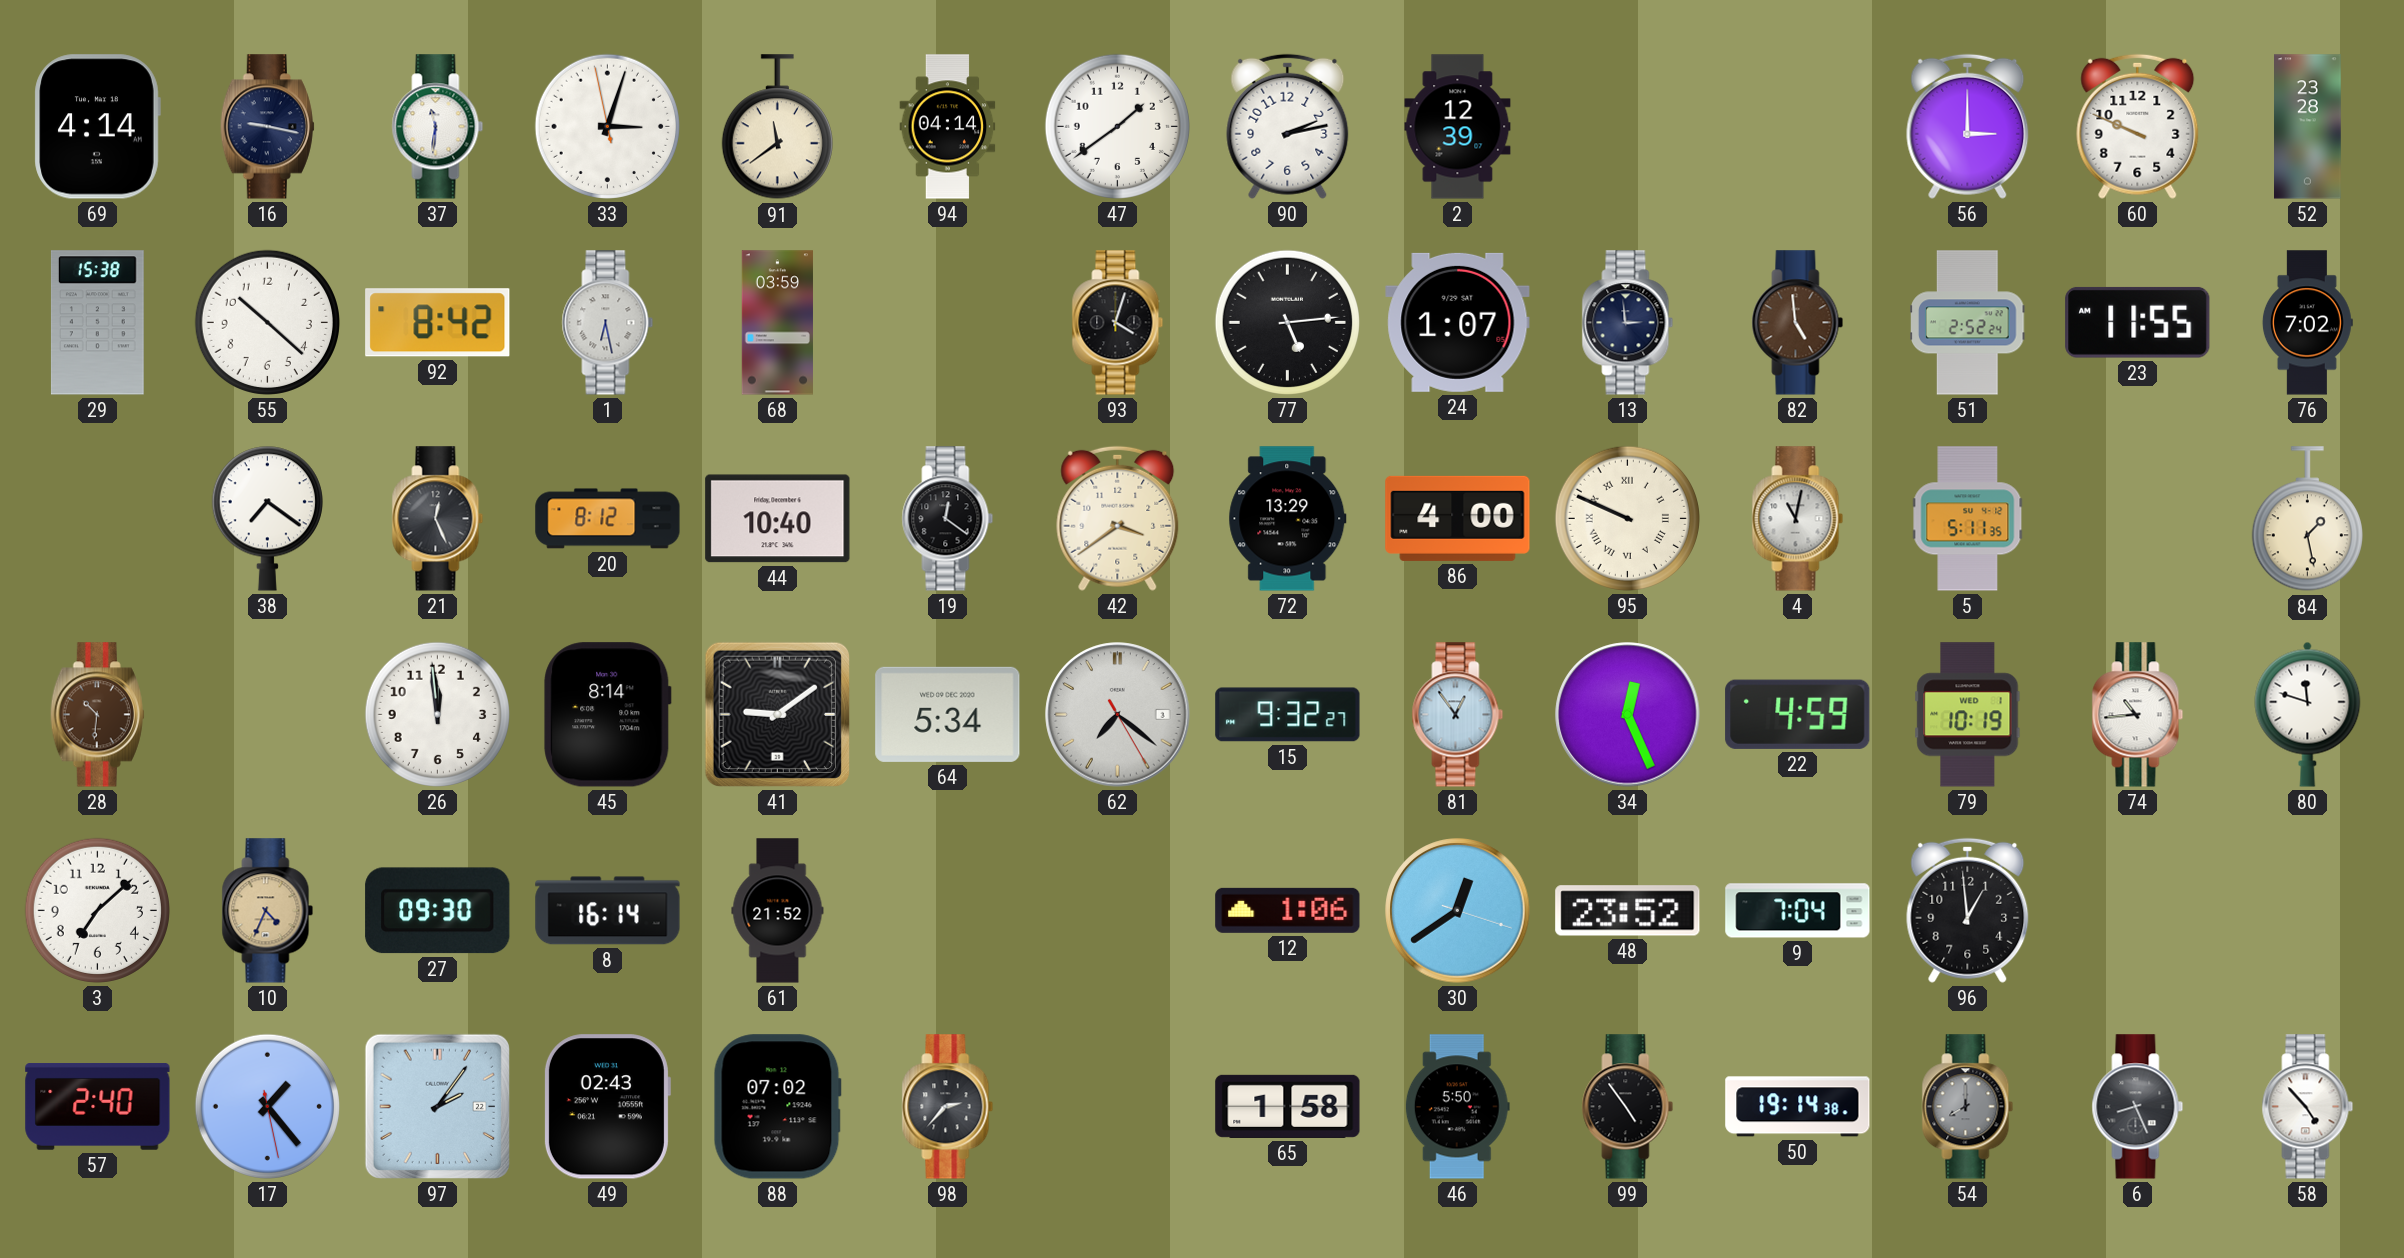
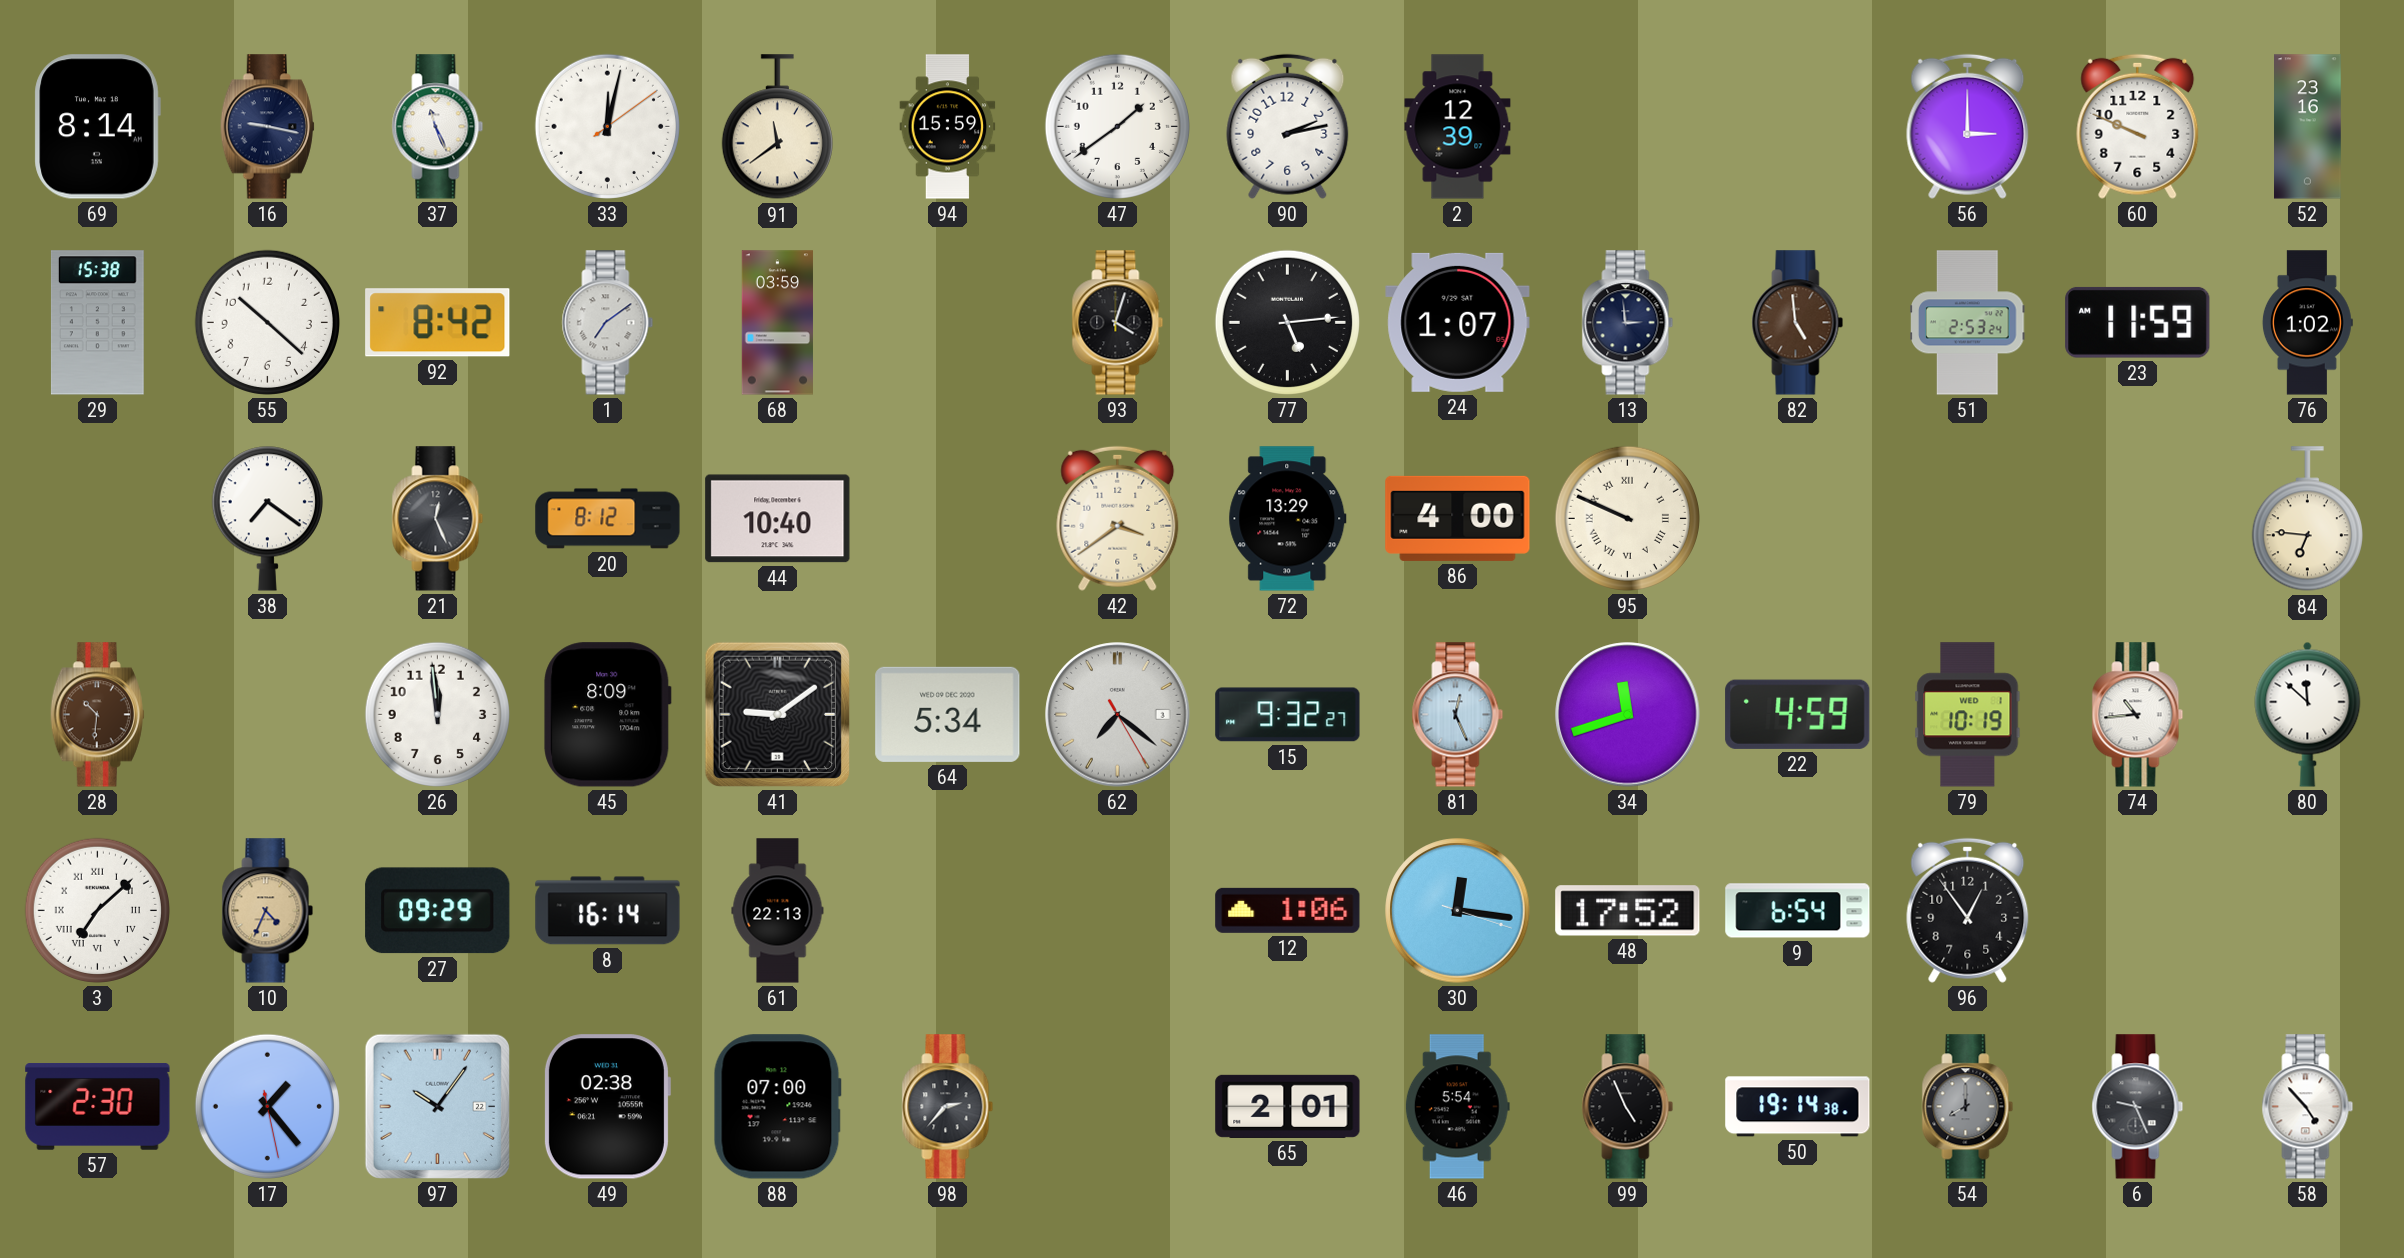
69: 4:14 -> 8:14
37: 11:31 -> 11:26
33: 3:02 -> 12:02
94: 04:14 -> 15:59
52: 23:28 -> 23:16
1: 6:28 -> 7:09
51: 2:52 -> 2:53
23: 11:55 -> 11:59
76: 7:02 -> 1:02
19: 12:21 -> none
4: 11:02 -> none
5: 5:11 -> none
84: 1:28 -> 6:46
45: 8:14 -> 8:09
81: 12:54 -> 12:26
34: 12:26 -> 11:42
80: 11:48 -> 11:52
3 numerals: Arabic -> Roman
27: 09:30 -> 09:29
61: 21:52 -> 22:13
30: 12:39 -> 12:16
48: 23:52 -> 17:52
9: 7:04 -> 6:54
96: 12:59 -> 12:54
57: 2:40 -> 2:30
97: 2:06 -> 10:06
49: 02:43 -> 02:38
88: 07:02 -> 07:00
65: 1:58 -> 2:01
46: 5:50 -> 5:54
99: 4:54 -> 4:56
6: 8:26 -> 9:26
